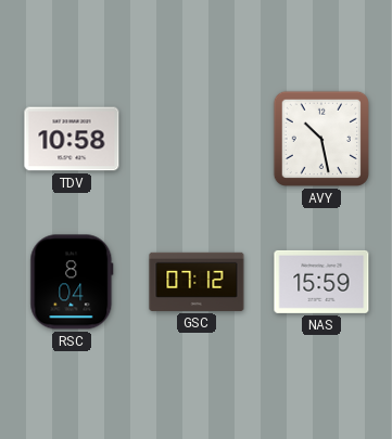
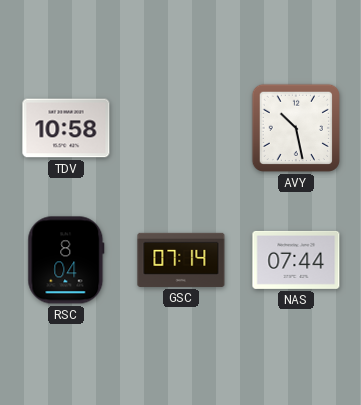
GSC: 07:12 -> 07:14
NAS: 15:59 -> 07:44
